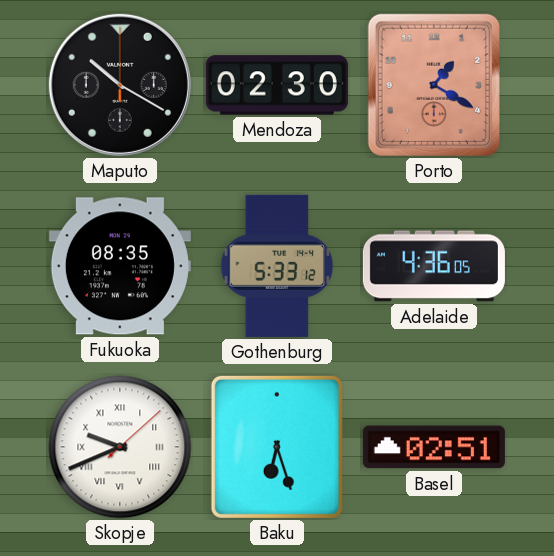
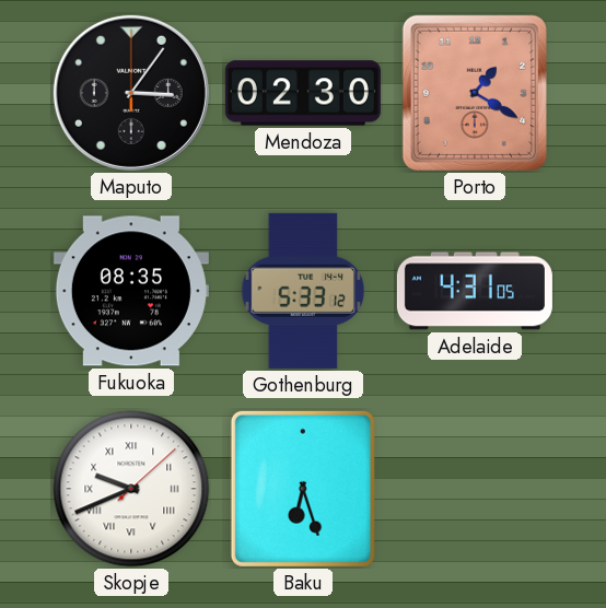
Maputo: 10:20 -> 3:06
Adelaide: 4:36 -> 4:31
Basel: 02:51 -> none
